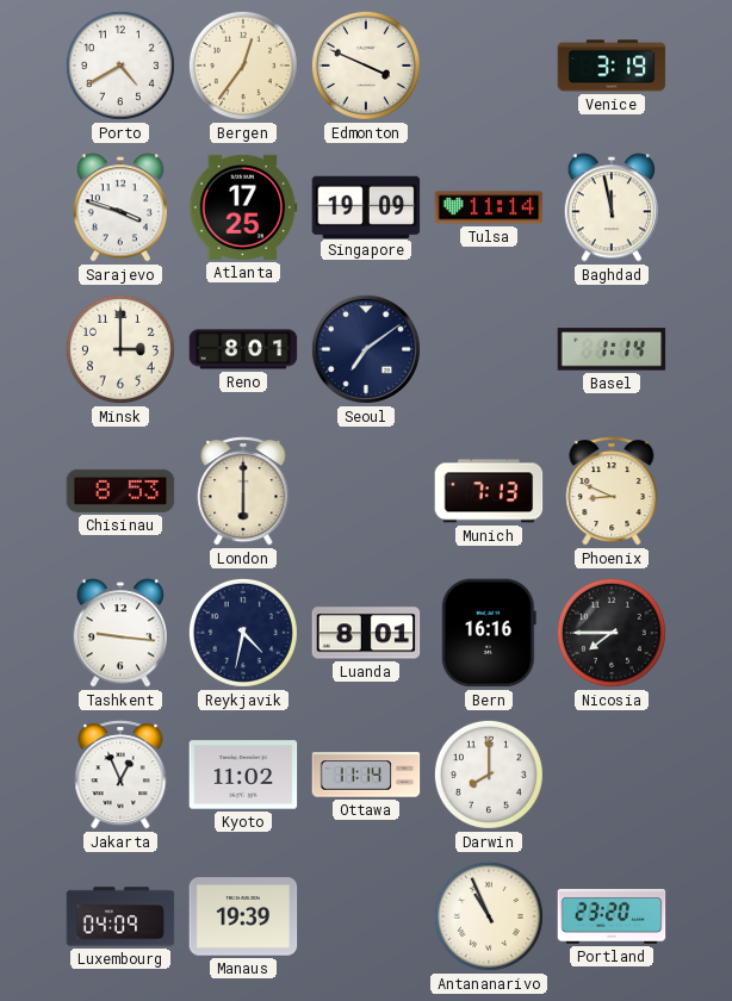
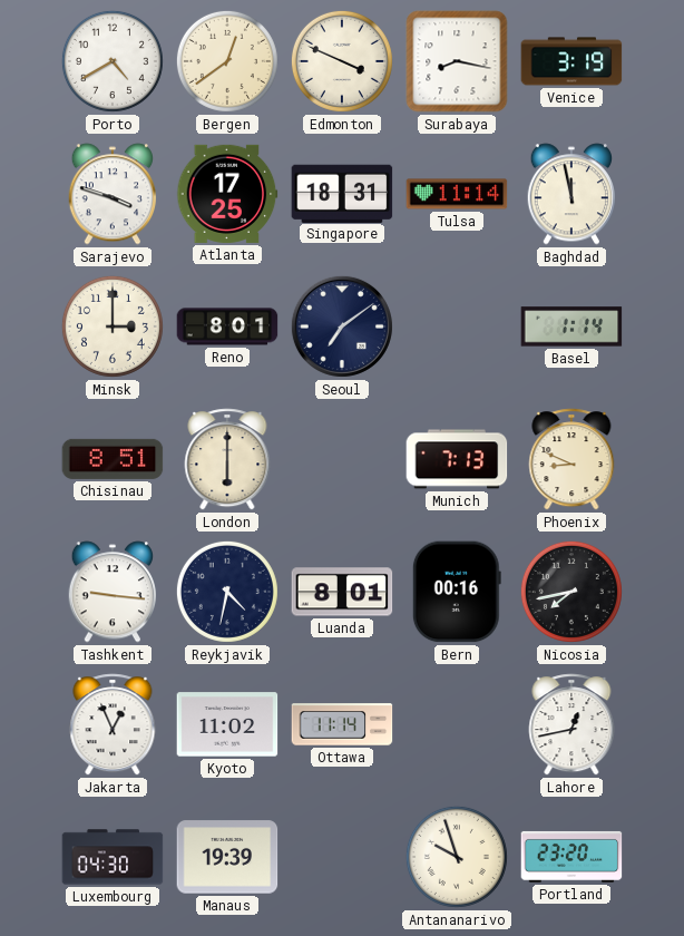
Bergen: 12:36 -> 12:39
Surabaya: none -> 8:17
Singapore: 19:09 -> 18:31
Chisinau: 8:53 -> 8:51
Bern: 16:16 -> 00:16
Nicosia: 7:45 -> 7:43
Darwin: 8:00 -> none
Lahore: none -> 12:43
Luxembourg: 04:09 -> 04:30
Antananarivo: 10:56 -> 9:57
